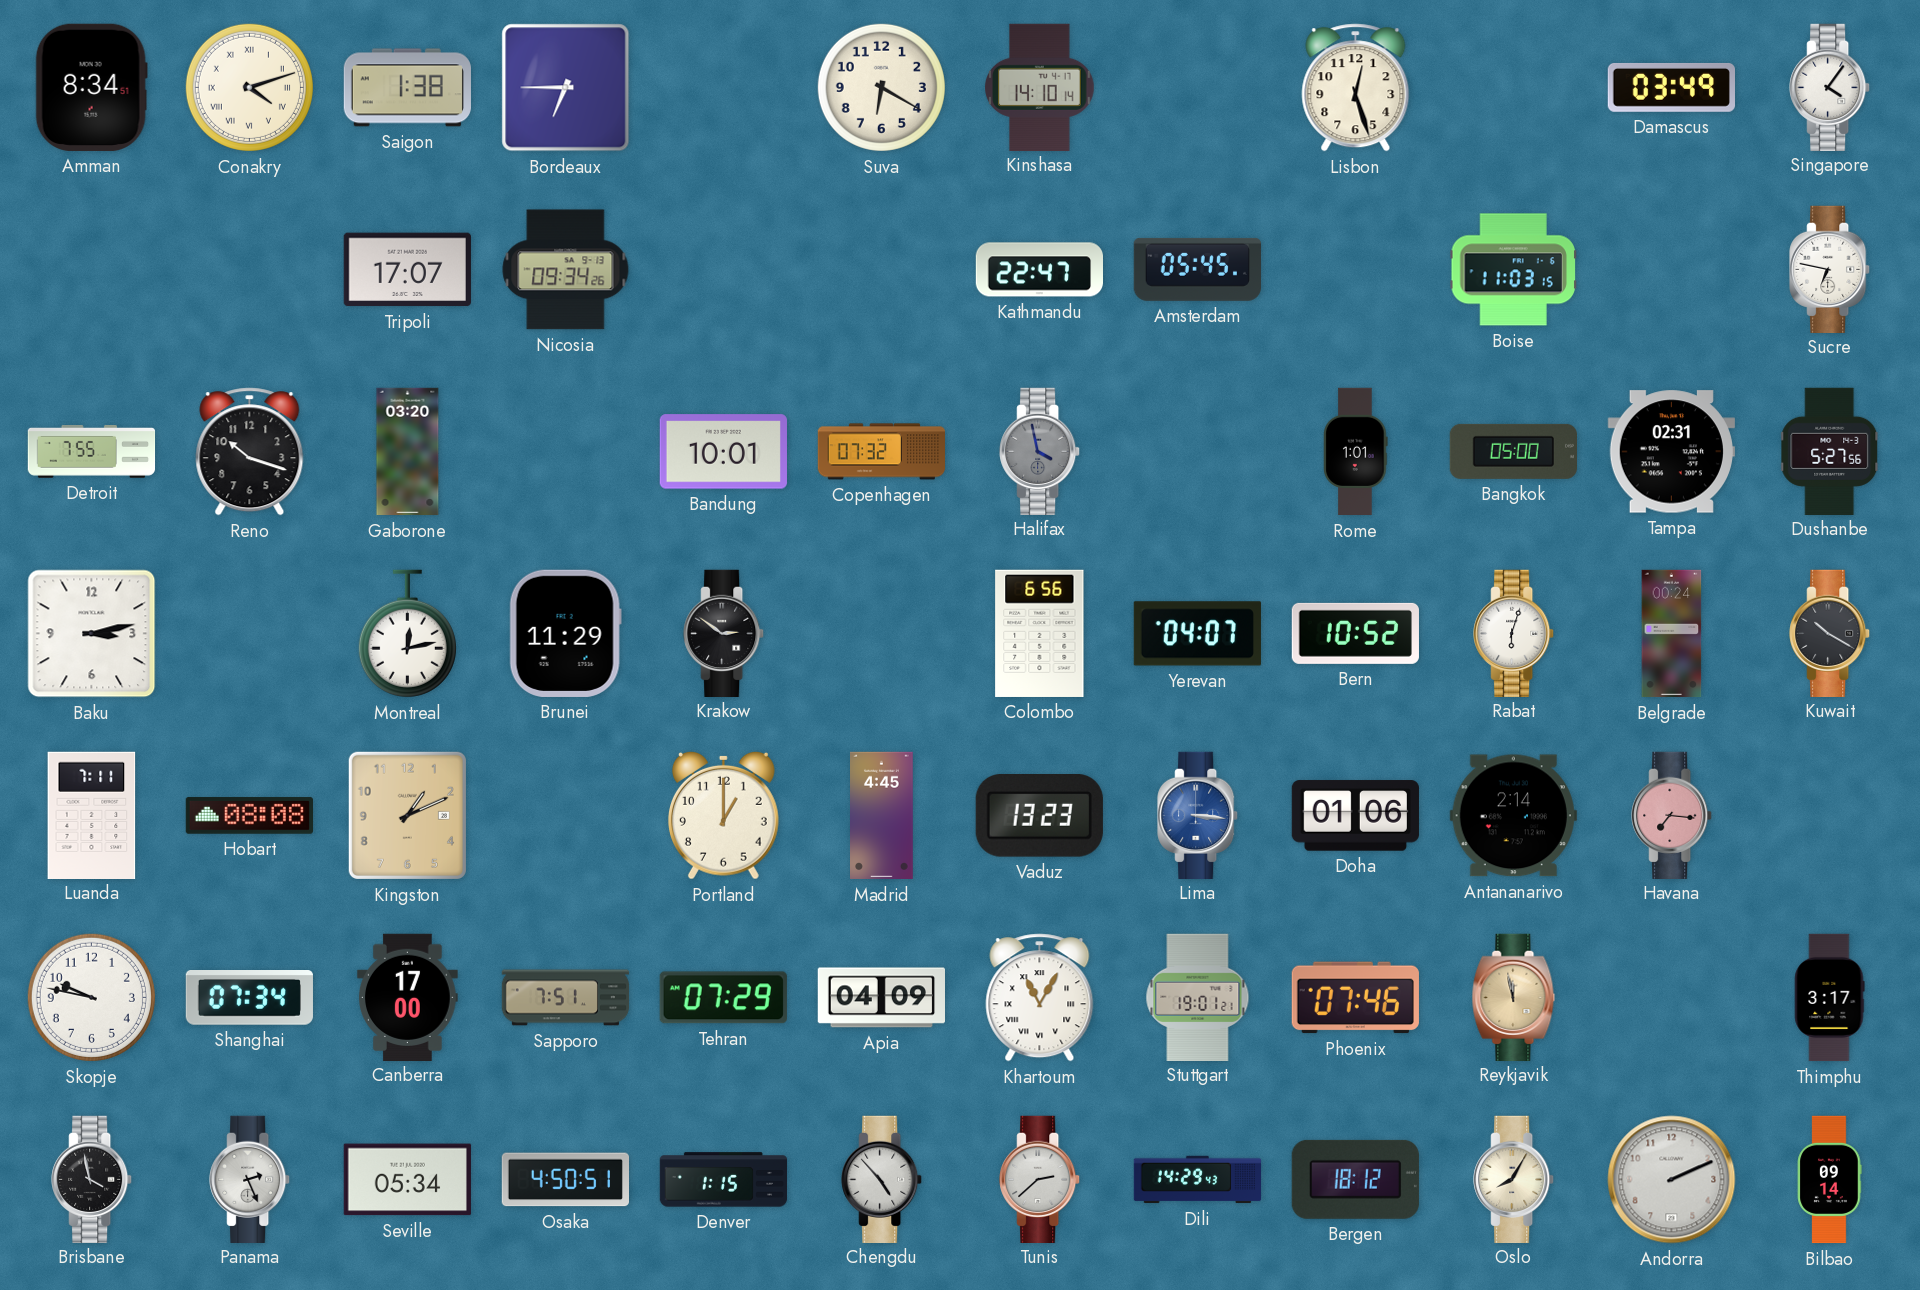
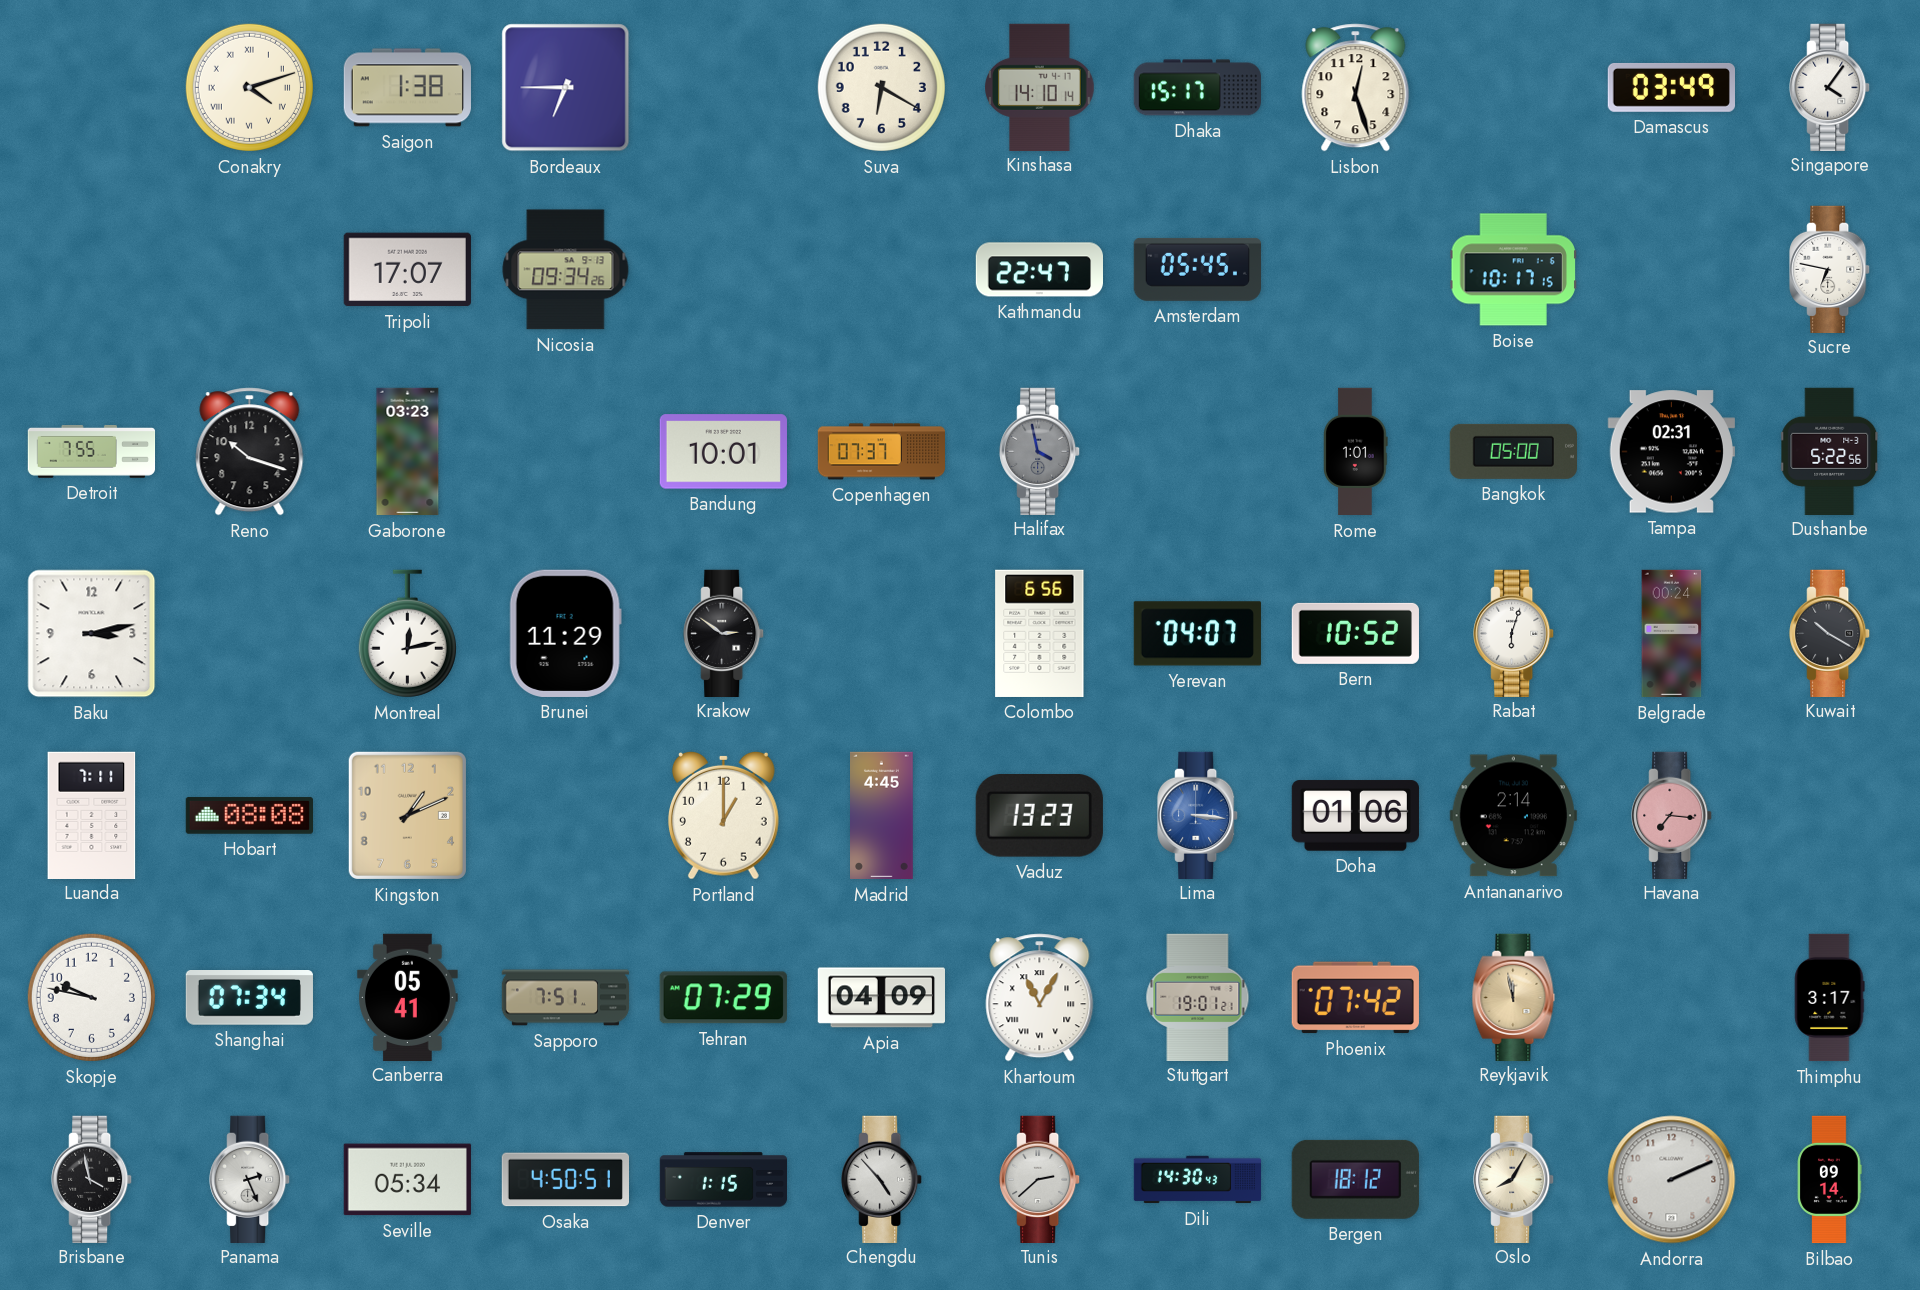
Amman: 8:34 -> none
Dhaka: none -> 15:17
Boise: 11:03 -> 10:17
Gaborone: 03:20 -> 03:23
Copenhagen: 07:32 -> 07:37
Dushanbe: 5:27 -> 5:22
Canberra: 17:00 -> 05:41
Phoenix: 07:46 -> 07:42
Dili: 14:29 -> 14:30
